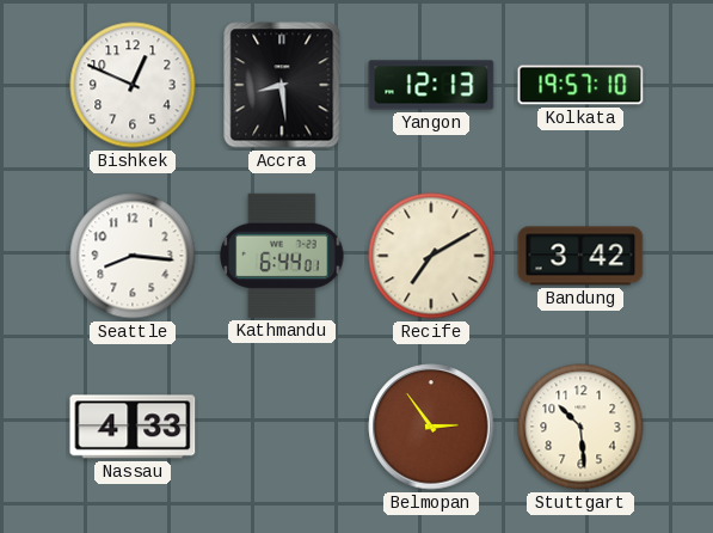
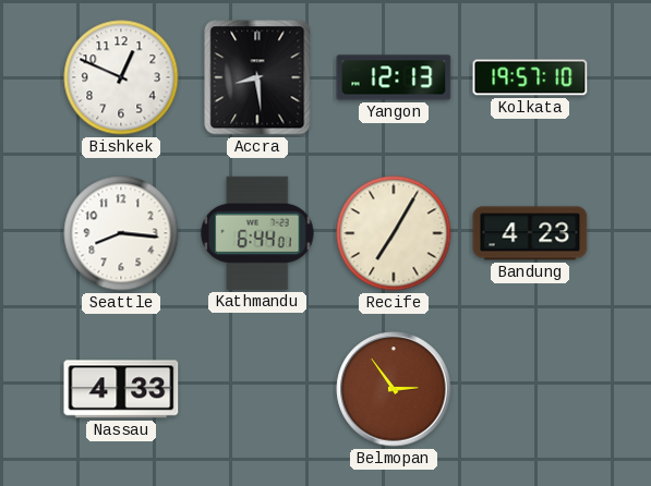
Recife: 7:10 -> 7:05
Bandung: 3:42 -> 4:23
Stuttgart: 10:29 -> none
